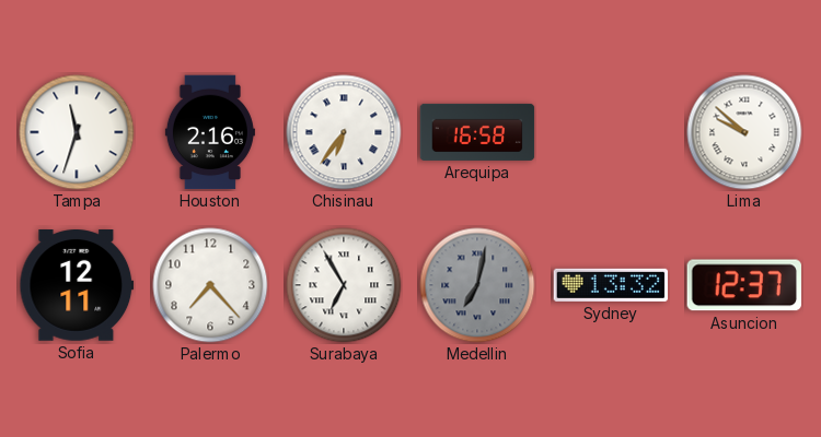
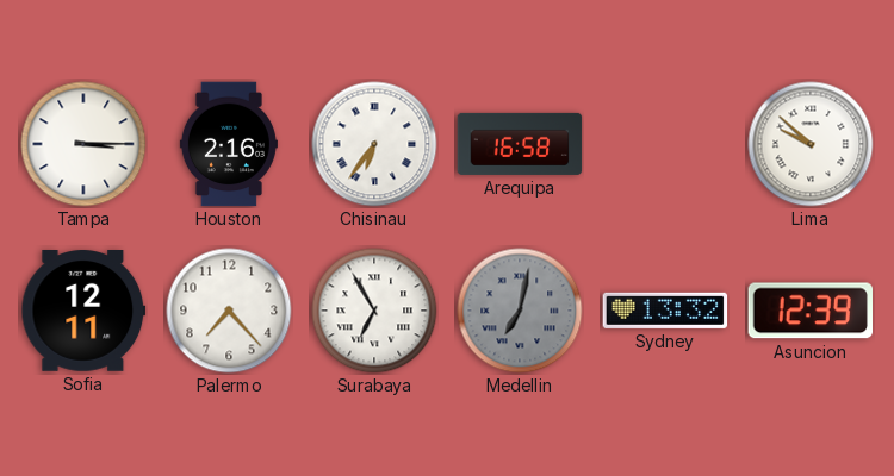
Tampa: 11:33 -> 3:15
Asuncion: 12:37 -> 12:39
